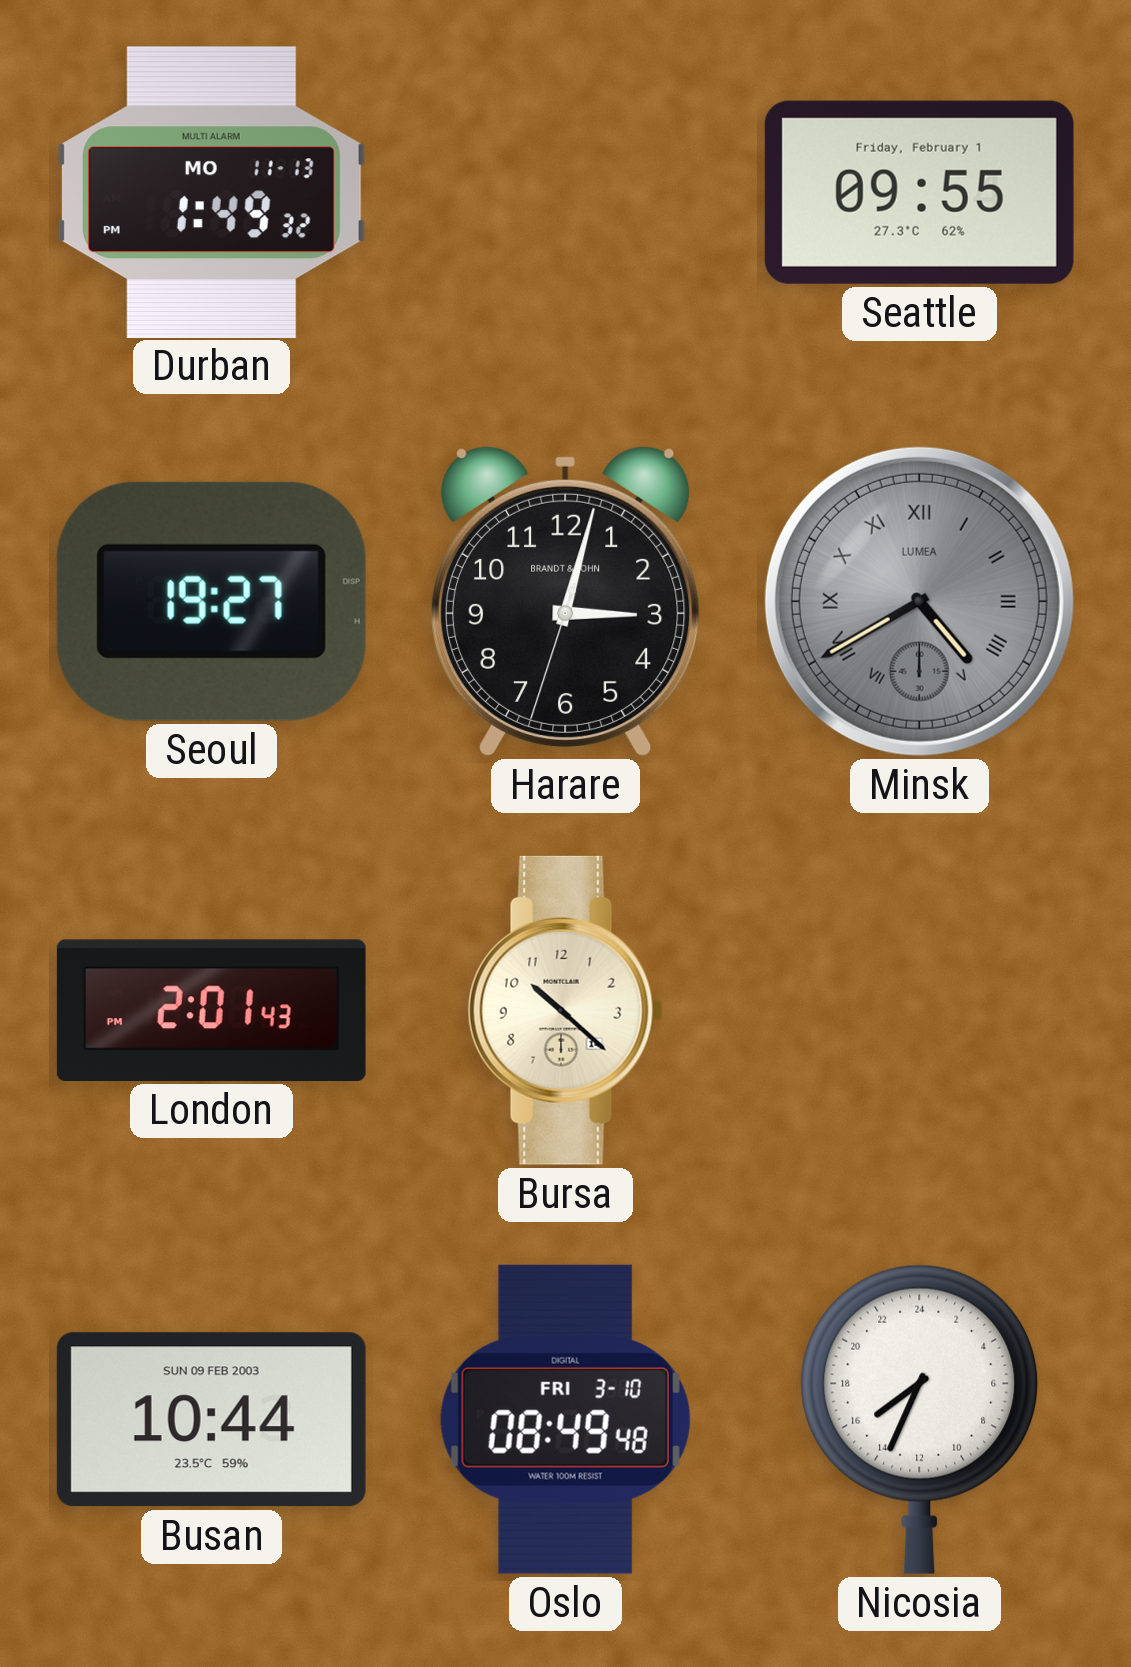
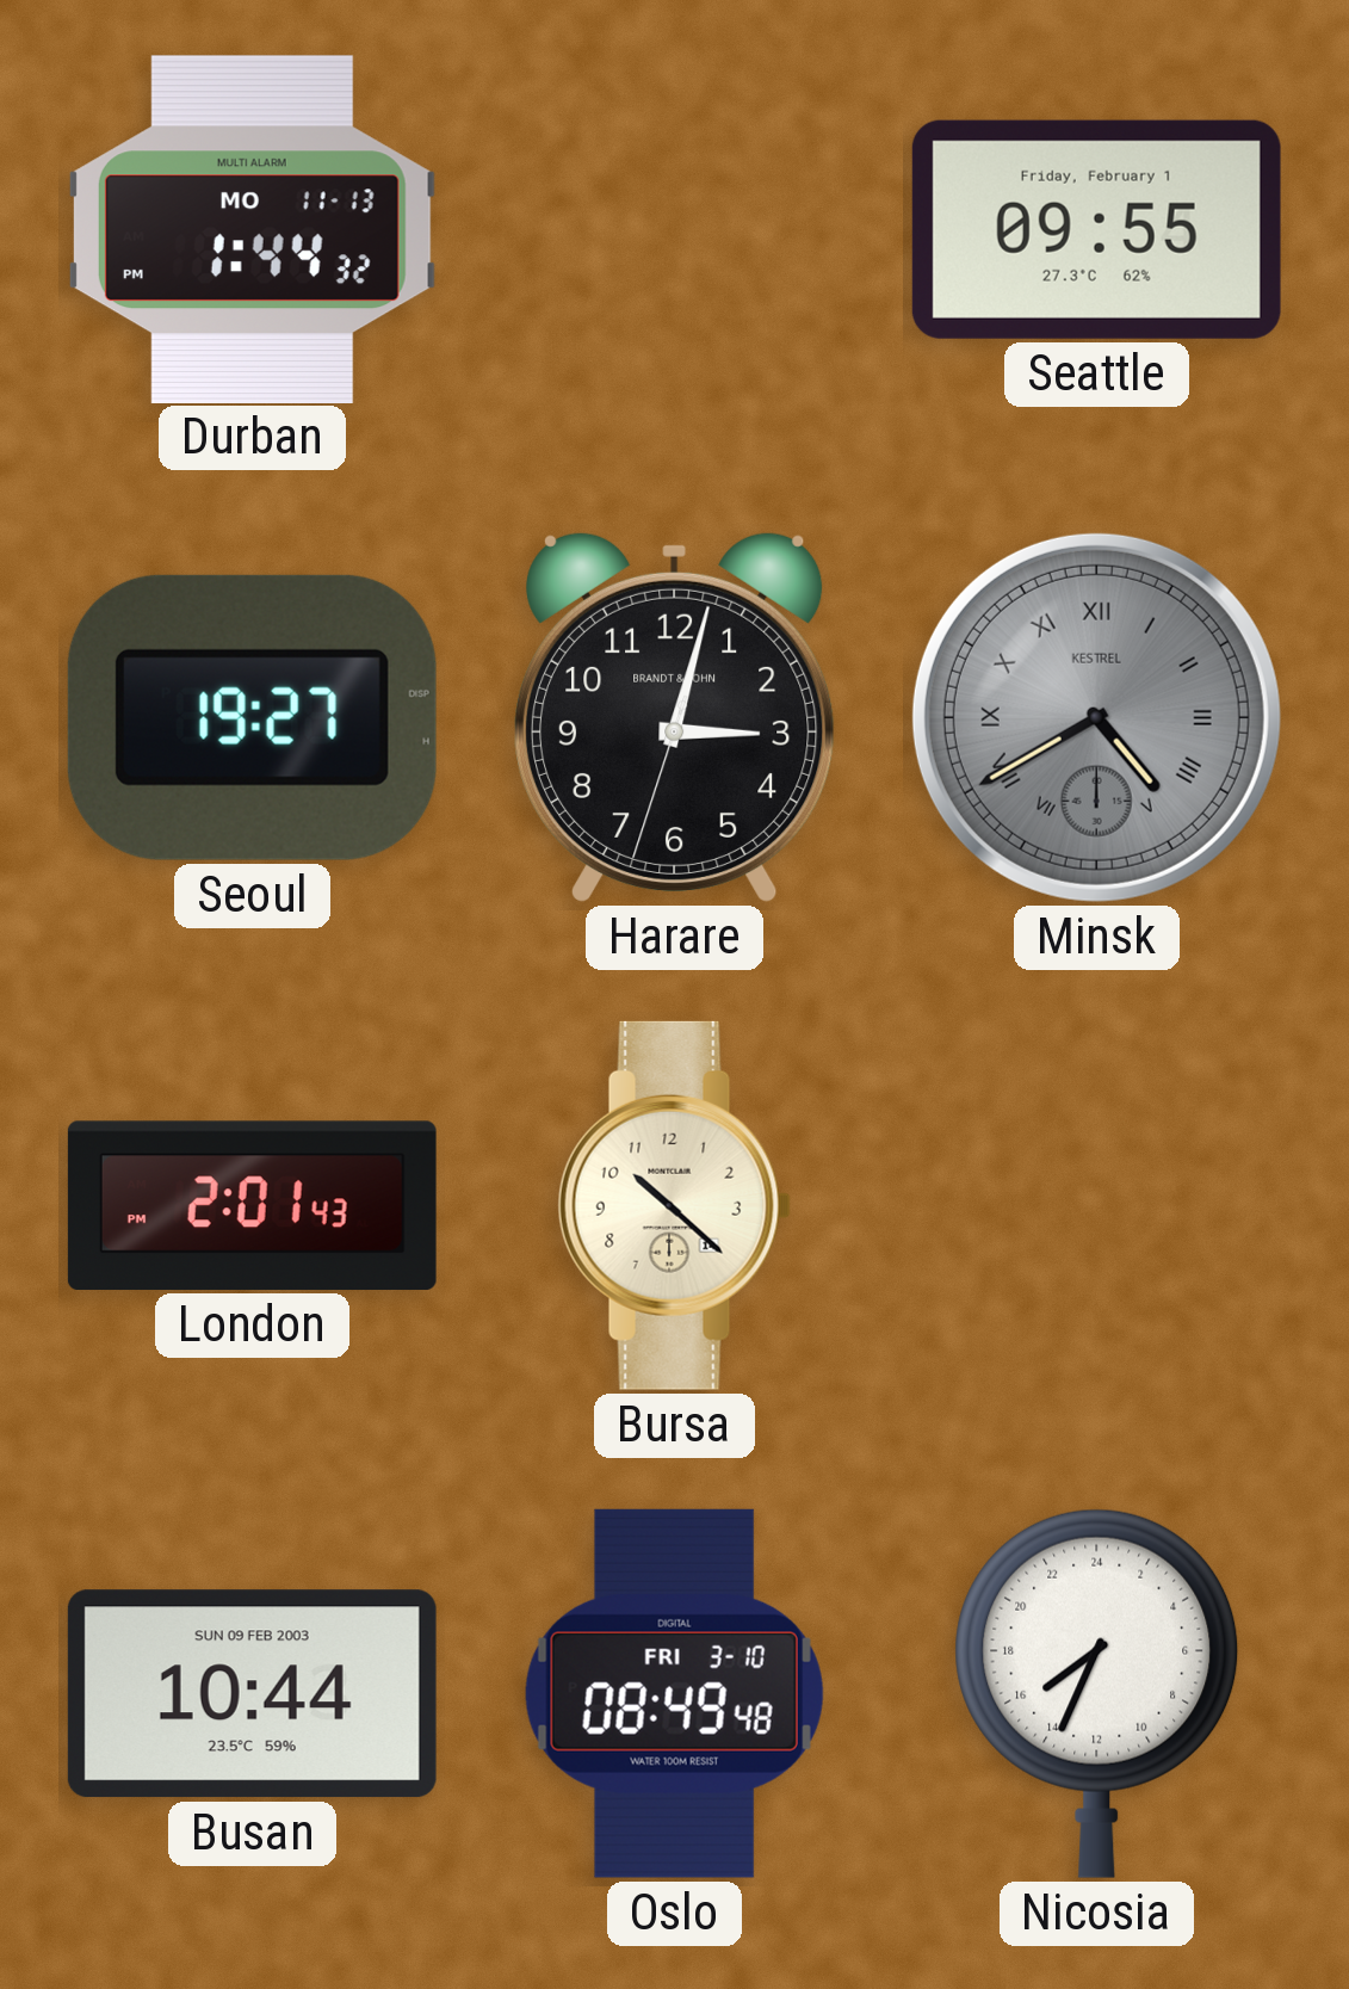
Durban: 1:49 -> 1:44
Minsk brand: LUMEA -> KESTREL
